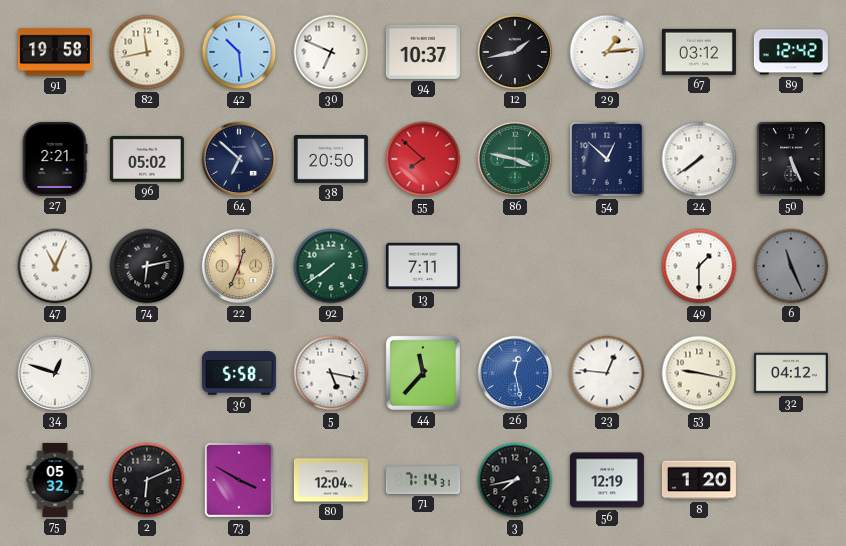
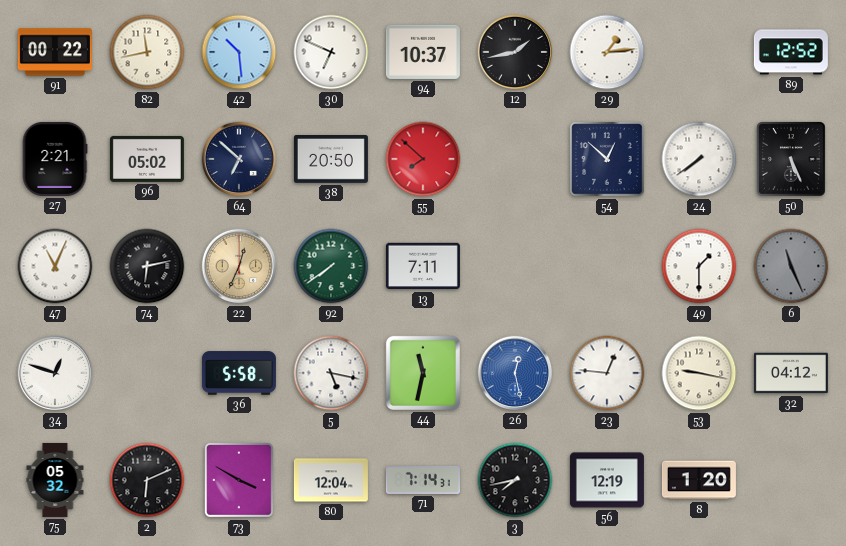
91: 19:58 -> 00:22
67: 03:12 -> none
89: 12:42 -> 12:52
86: 3:47 -> none
44: 11:37 -> 11:32
